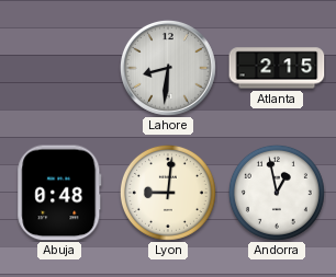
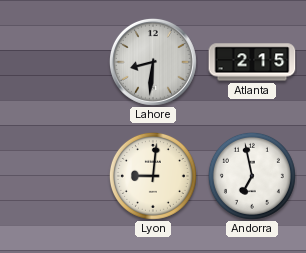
Abuja: 0:48 -> none
Andorra: 12:58 -> 6:58
